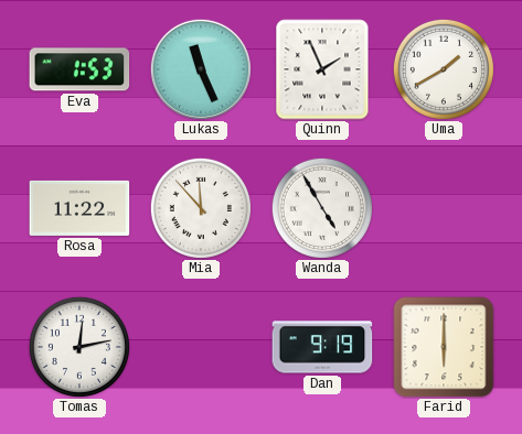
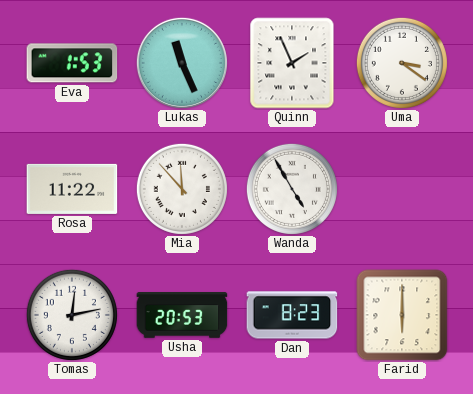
Uma: 1:40 -> 3:21
Usha: none -> 20:53
Dan: 9:19 -> 8:23
